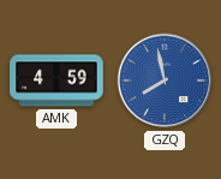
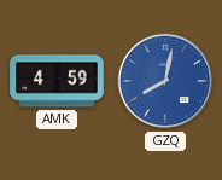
GZQ: 7:58 -> 8:02
